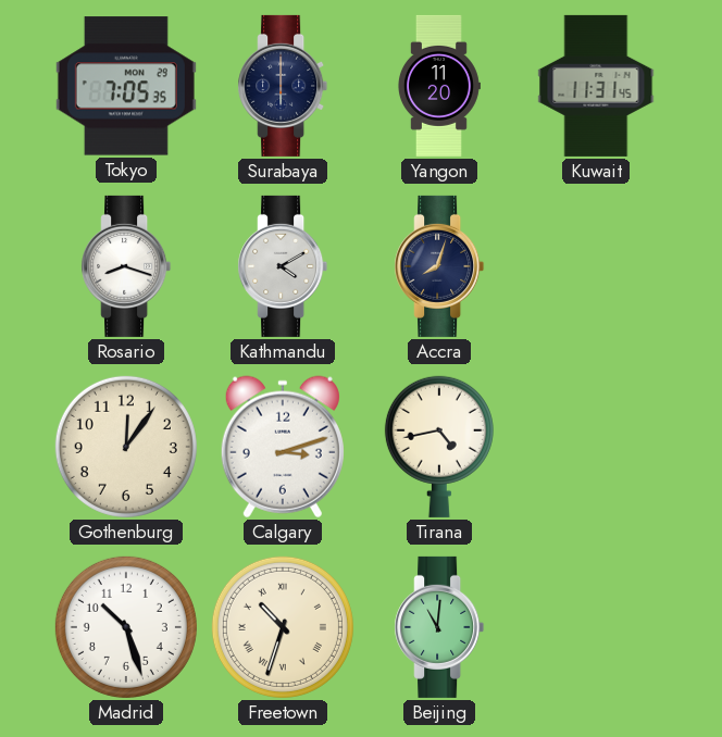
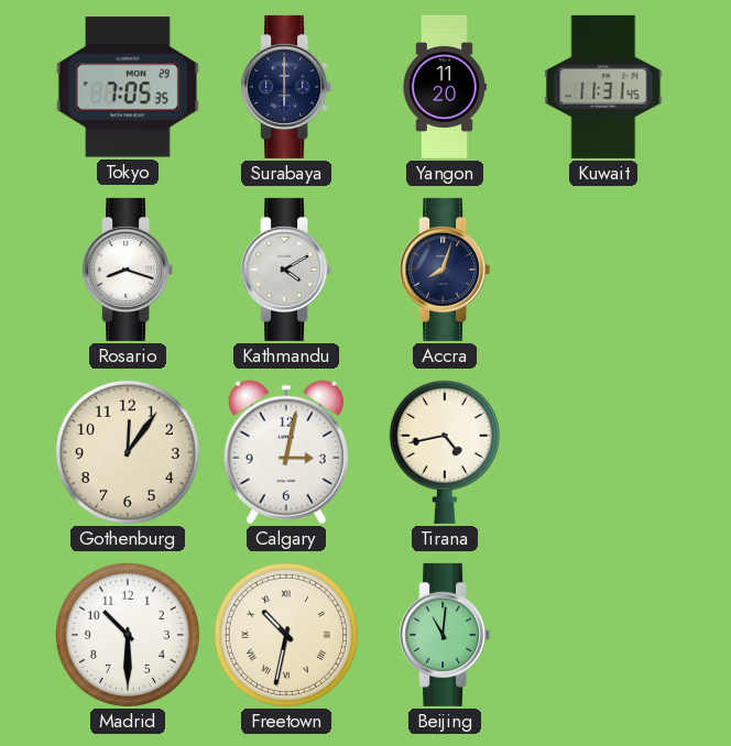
Calgary: 3:12 -> 3:02
Madrid: 10:27 -> 10:30
Freetown: 10:33 -> 10:32
